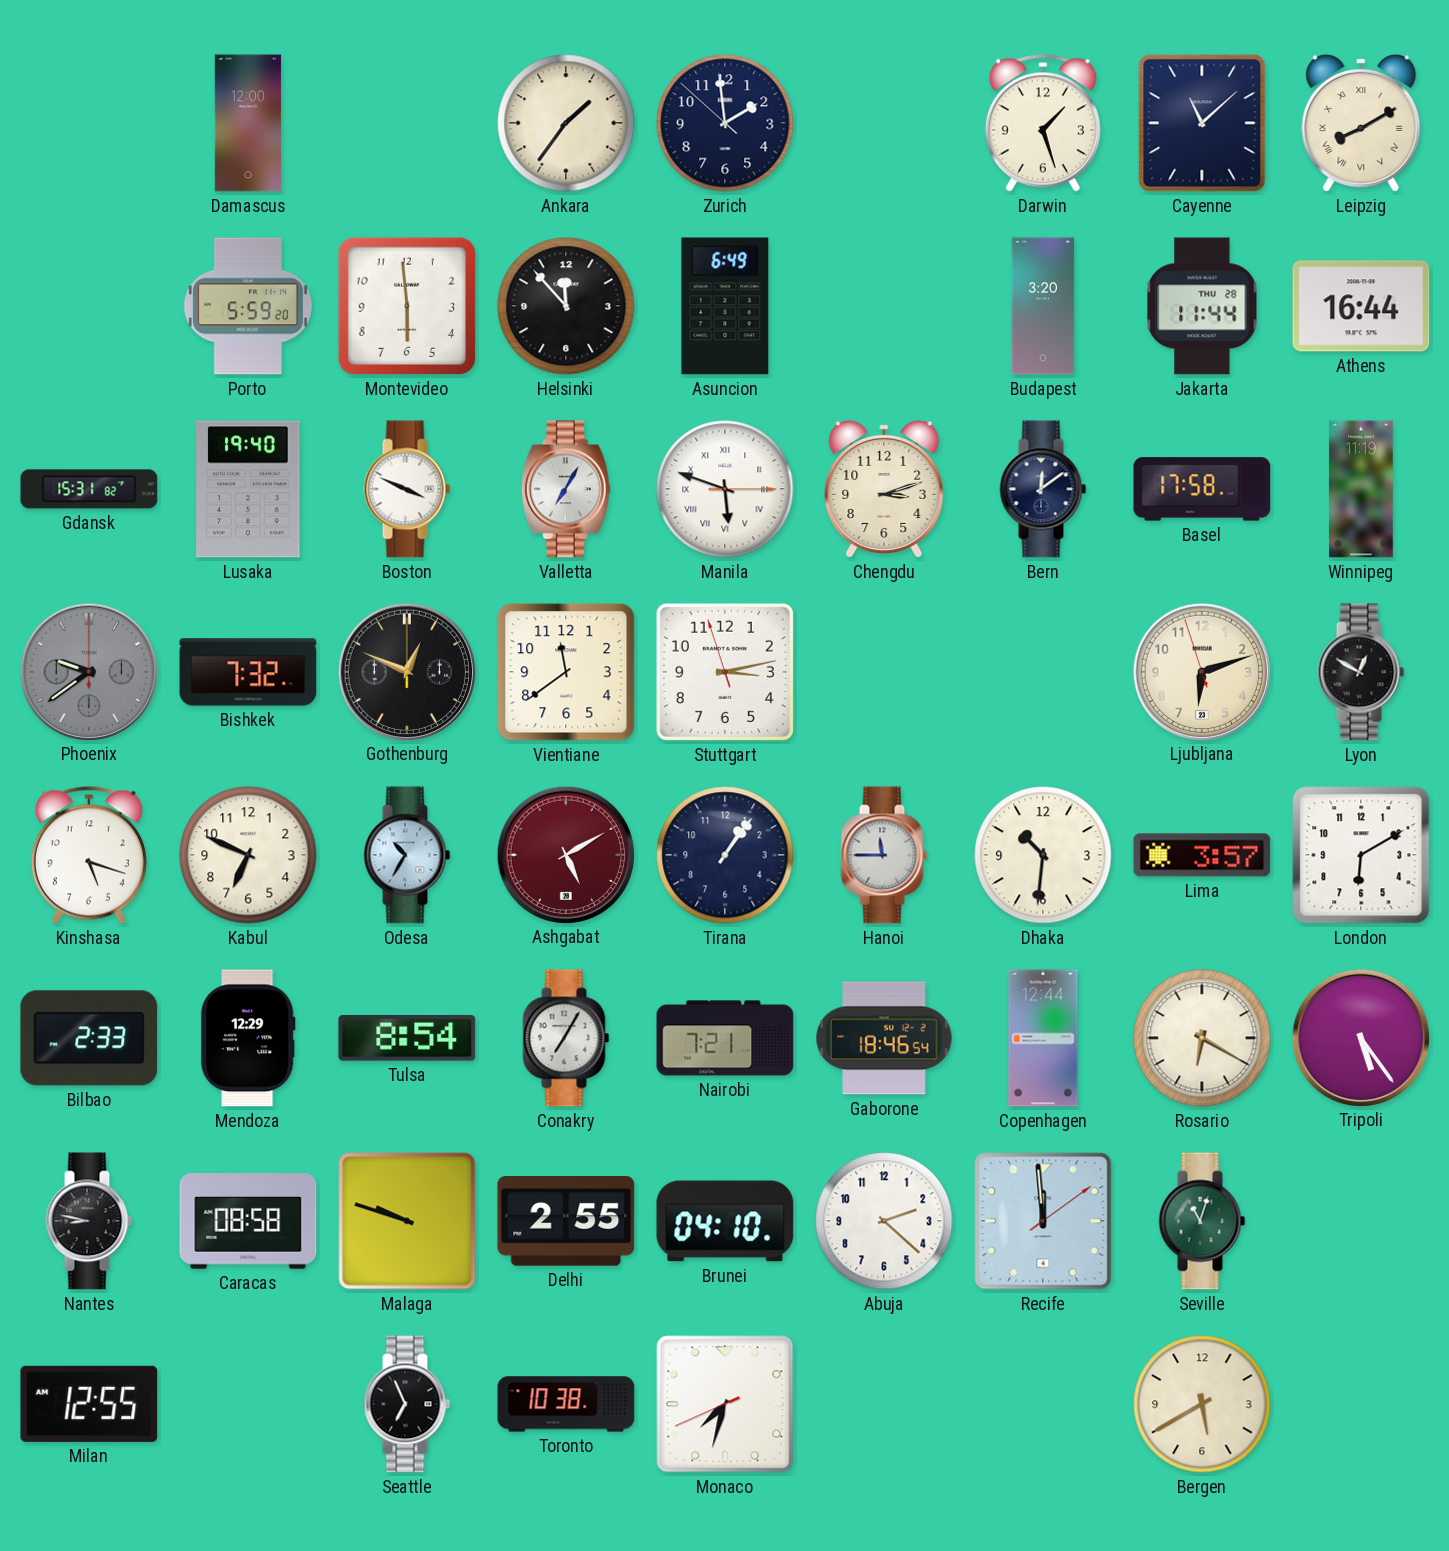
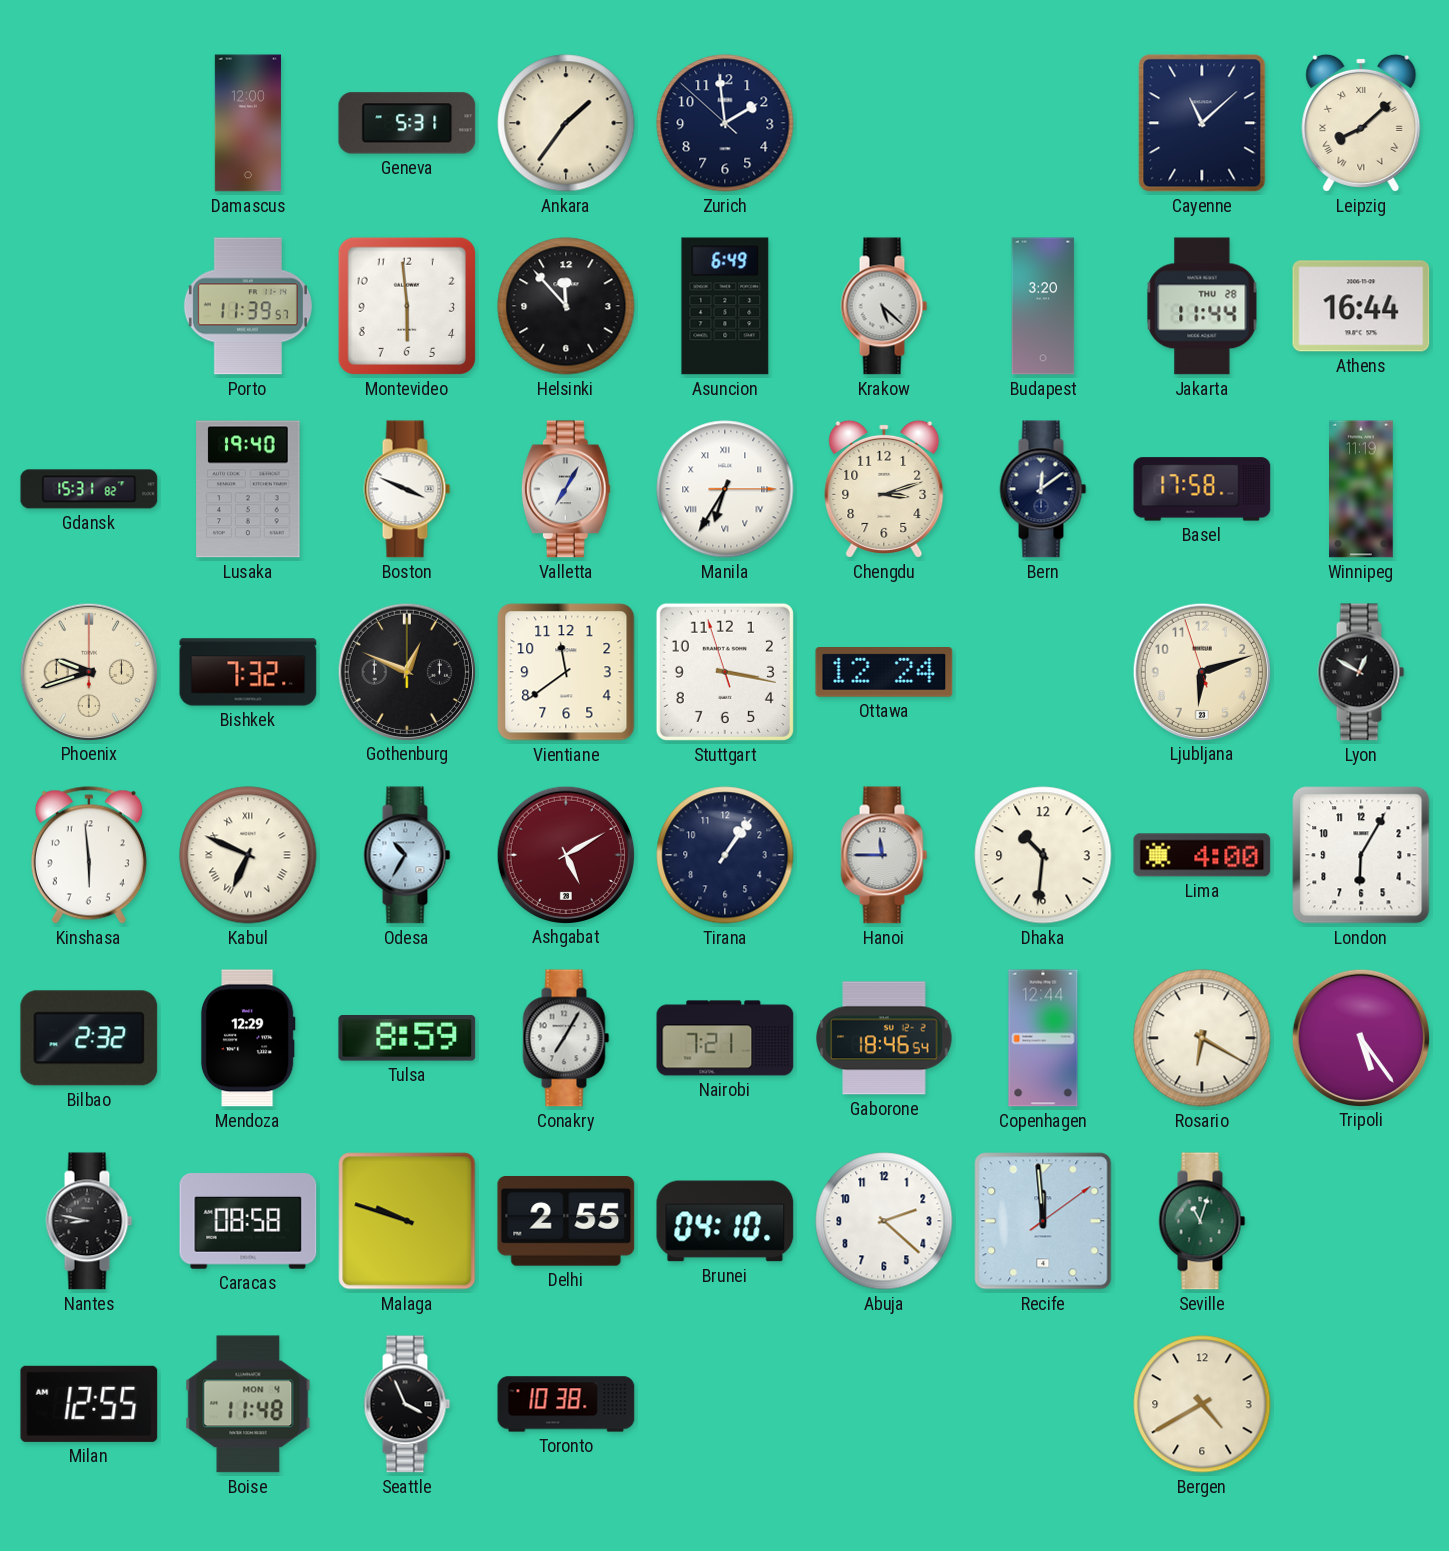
Geneva: none -> 5:31
Darwin: 1:27 -> none
Leipzig: 8:10 -> 8:08
Porto: 5:59 -> 11:39
Krakow: none -> 5:22
Manila: 5:48 -> 6:35
Phoenix: 9:39 -> 9:42
Phoenix dial: grey -> cream
Stuttgart: 3:12 -> 3:16
Ottawa: none -> 12:24
Kinshasa: 5:18 -> 5:59
Kabul numerals: Arabic -> Roman
Lima: 3:57 -> 4:00
London: 6:10 -> 6:05
Bilbao: 2:33 -> 2:32
Tulsa: 8:54 -> 8:59
Boise: none -> 11:48
Seattle: 6:56 -> 3:56
Monaco: 7:32 -> none
Bergen: 5:40 -> 4:40
